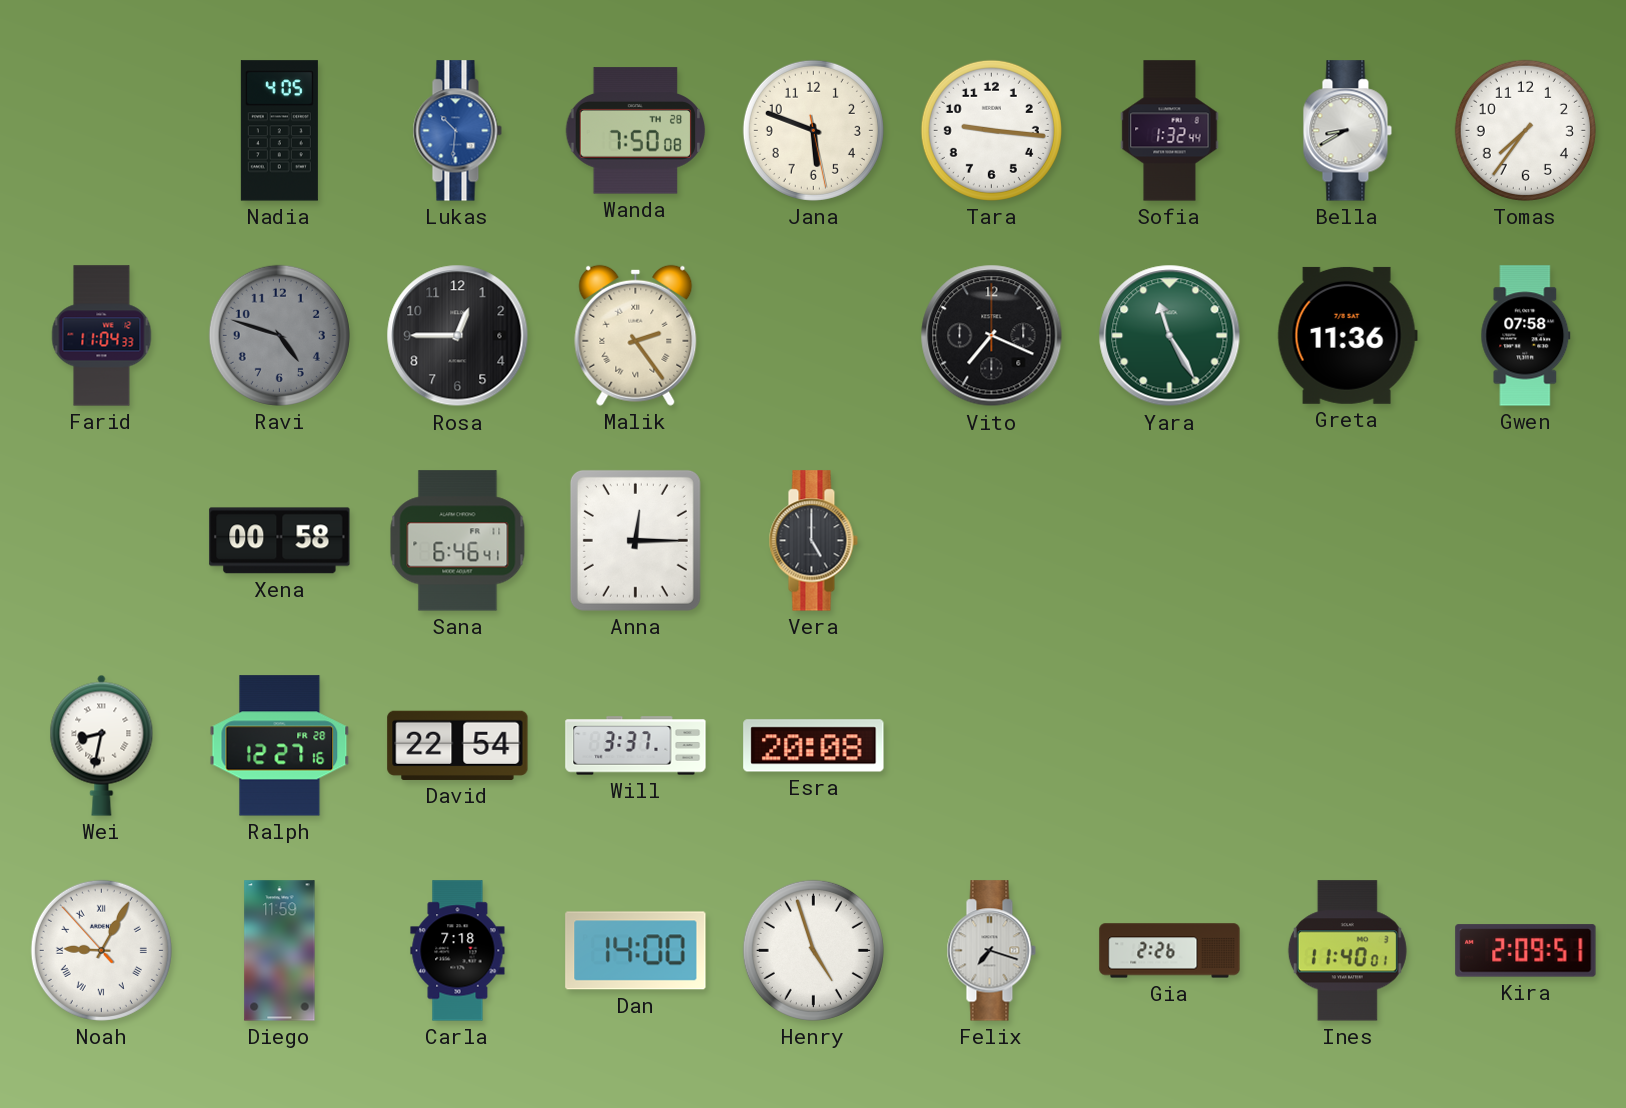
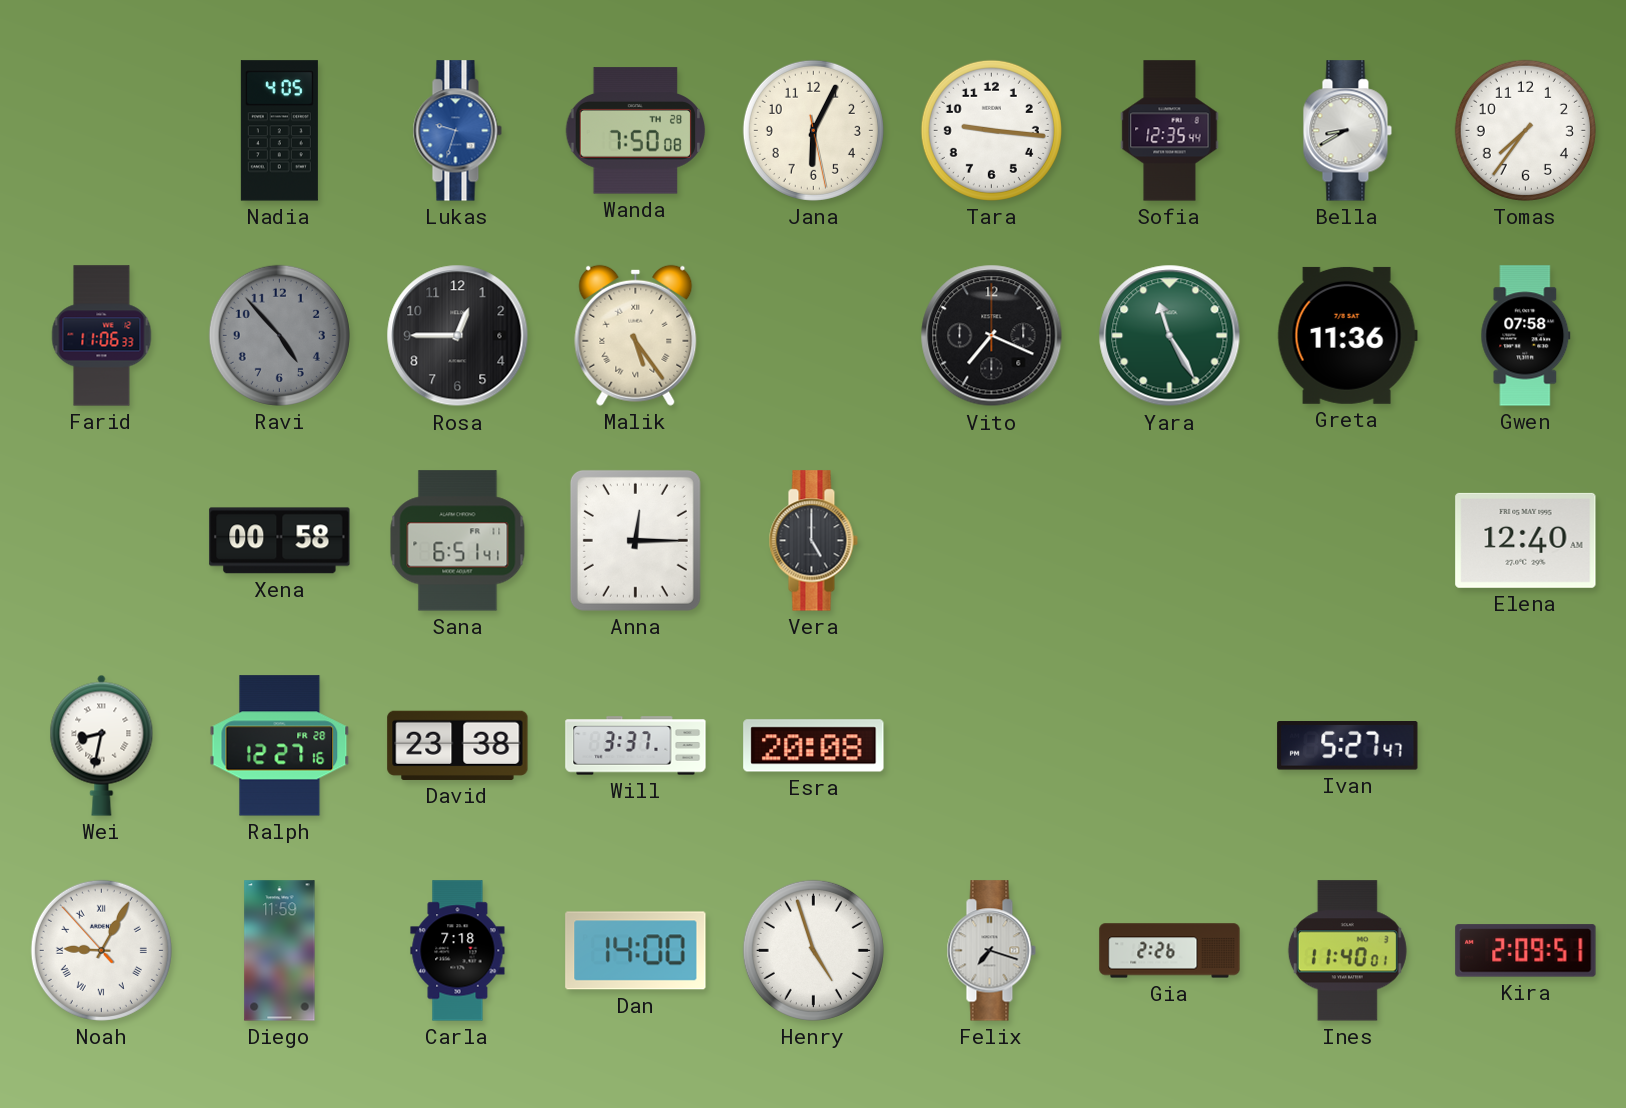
Lukas: 10:31 -> 9:33
Jana: 5:48 -> 6:04
Sofia: 1:32 -> 12:35
Farid: 11:04 -> 11:06
Ravi: 4:48 -> 4:53
Malik: 2:24 -> 5:24
Sana: 6:46 -> 6:51
Elena: none -> 12:40
David: 22:54 -> 23:38
Ivan: none -> 5:27
